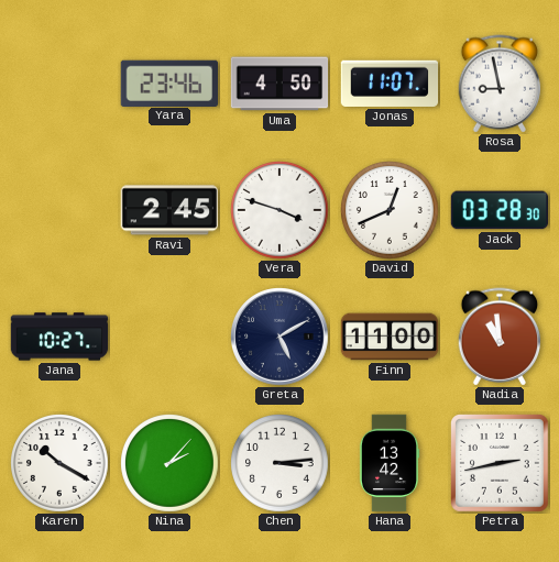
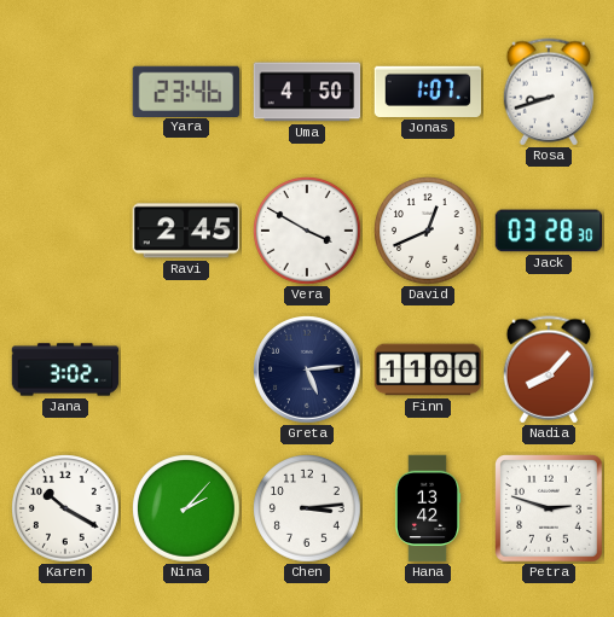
Jonas: 11:07 -> 1:07
Rosa: 8:58 -> 8:42
Vera: 3:48 -> 3:50
Jana: 10:27 -> 3:02
Greta: 5:10 -> 5:14
Nadia: 10:59 -> 8:07
Petra: 2:43 -> 2:48
